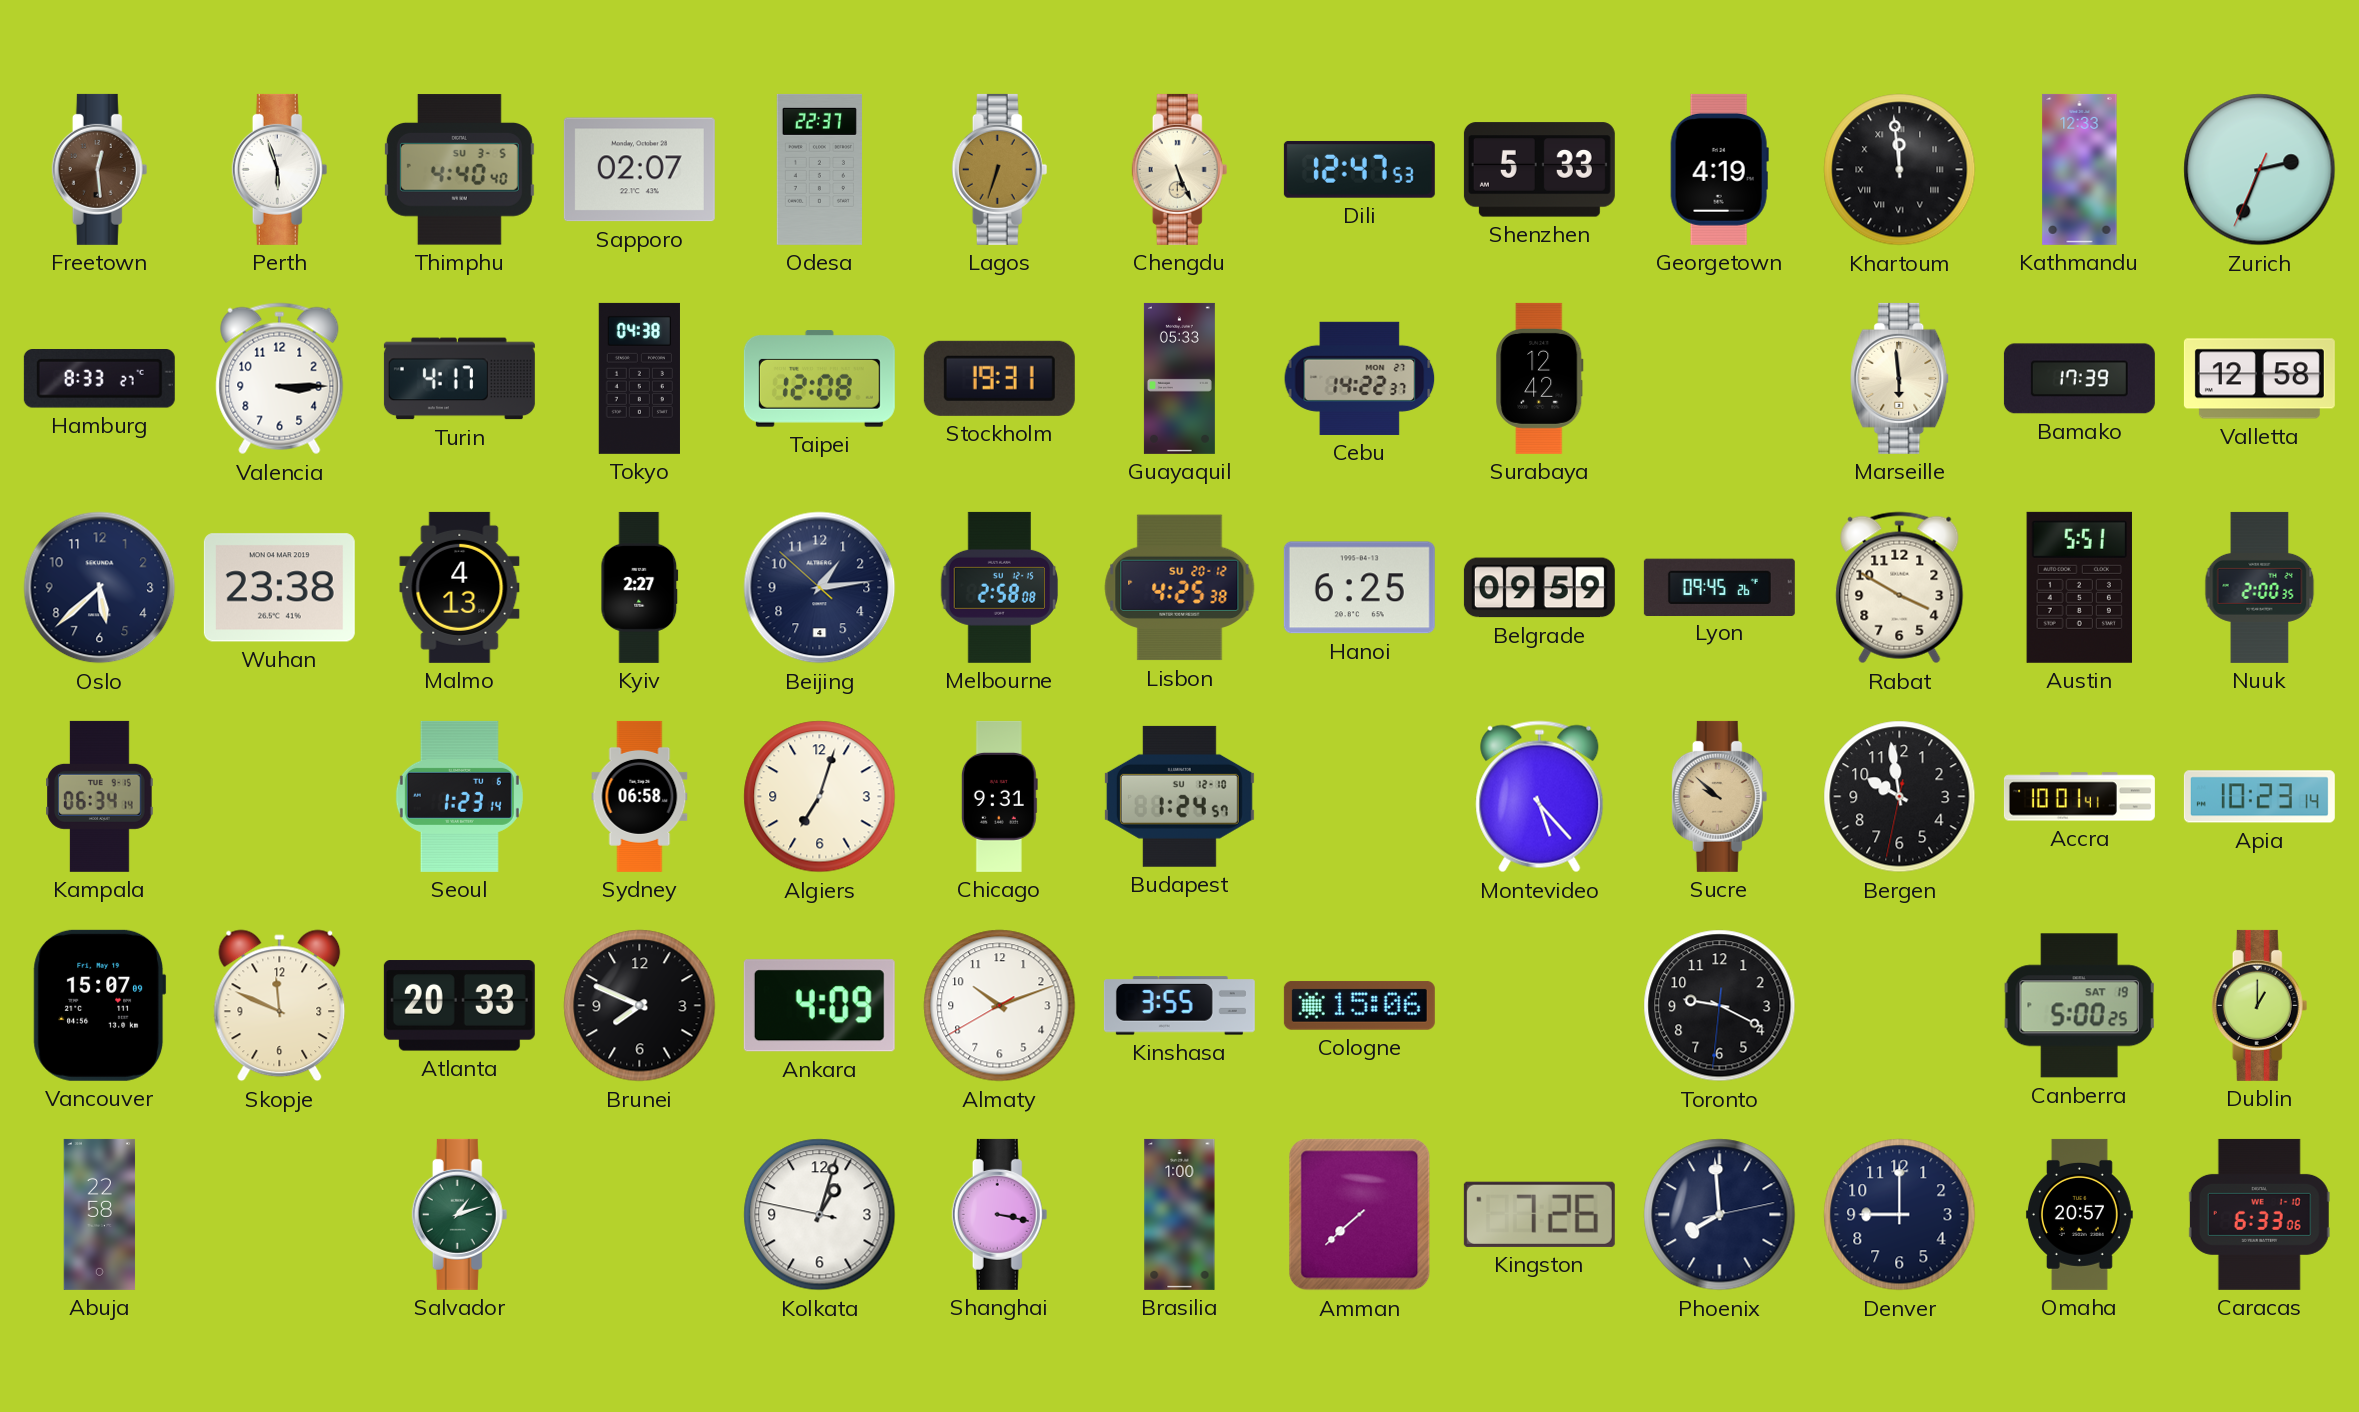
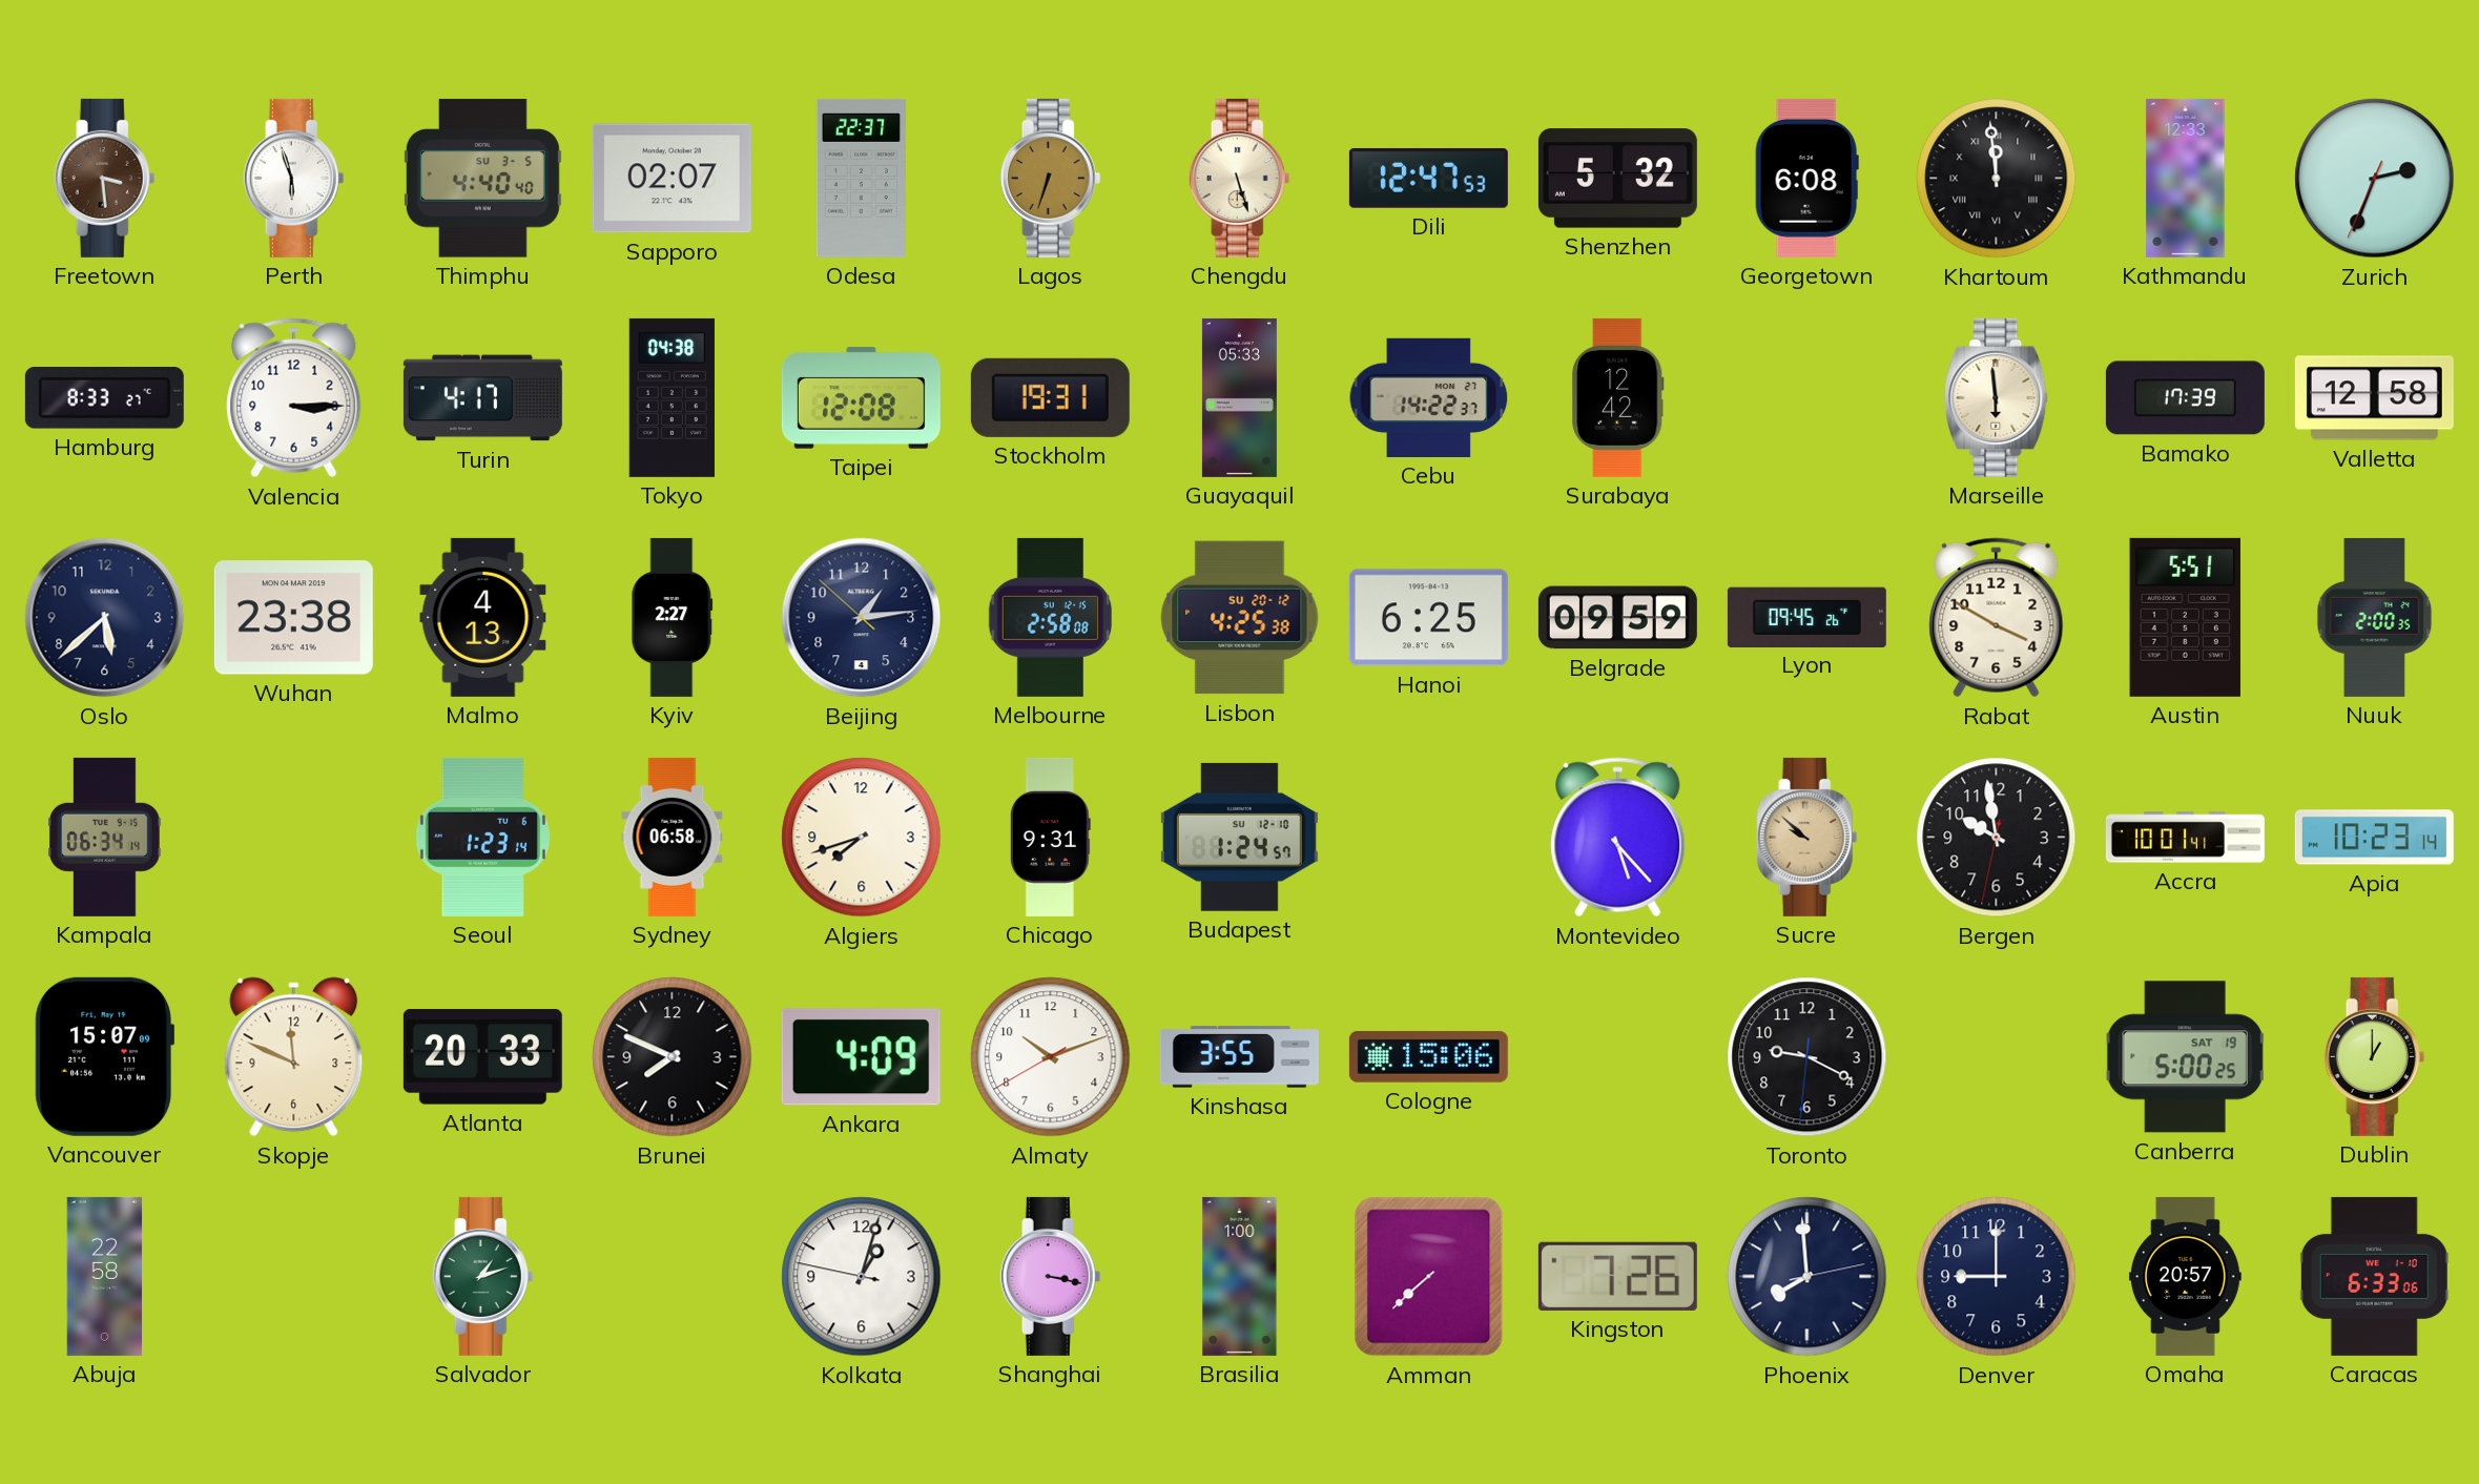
Freetown: 12:29 -> 3:29
Chengdu: 5:26 -> 5:27
Shenzhen: 5:33 -> 5:32
Georgetown: 4:19 -> 6:08
Algiers: 7:03 -> 7:42
